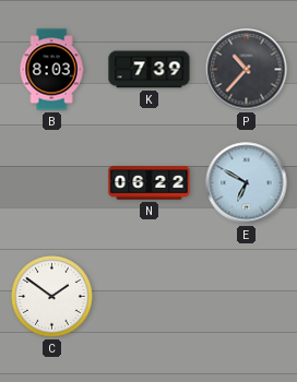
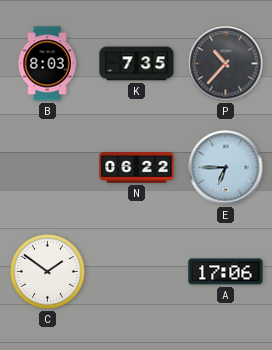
K: 7:39 -> 7:35
E: 6:50 -> 6:45
A: none -> 17:06
